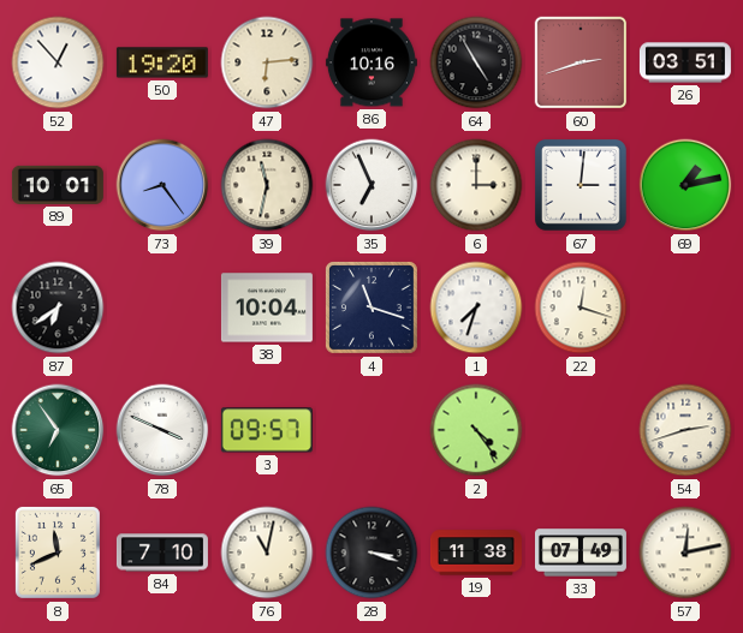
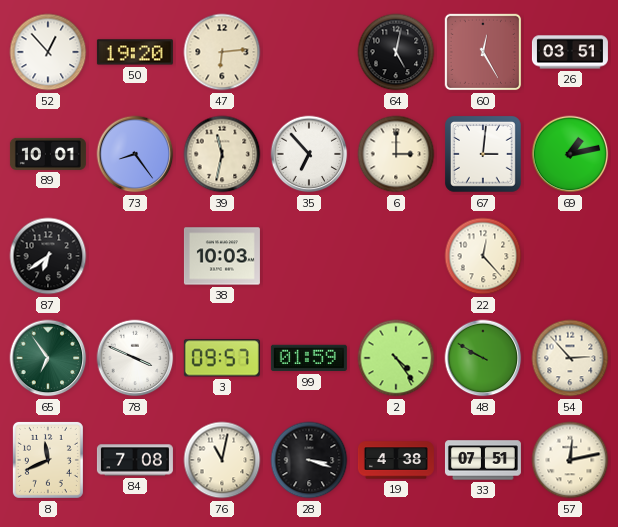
86: 10:16 -> none
64: 4:55 -> 5:02
60: 2:42 -> 12:25
35: 6:56 -> 6:53
38: 10:04 -> 10:03
4: 11:18 -> none
1: 7:33 -> none
22: 12:18 -> 12:23
99: none -> 01:59
48: none -> 9:50
54: 2:42 -> 2:53
84: 7:10 -> 7:08
19: 11:38 -> 4:38
33: 07:49 -> 07:51
